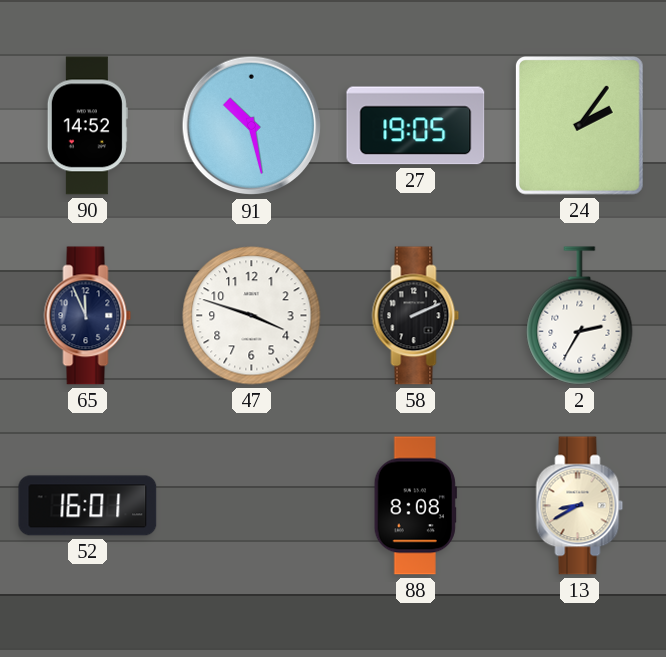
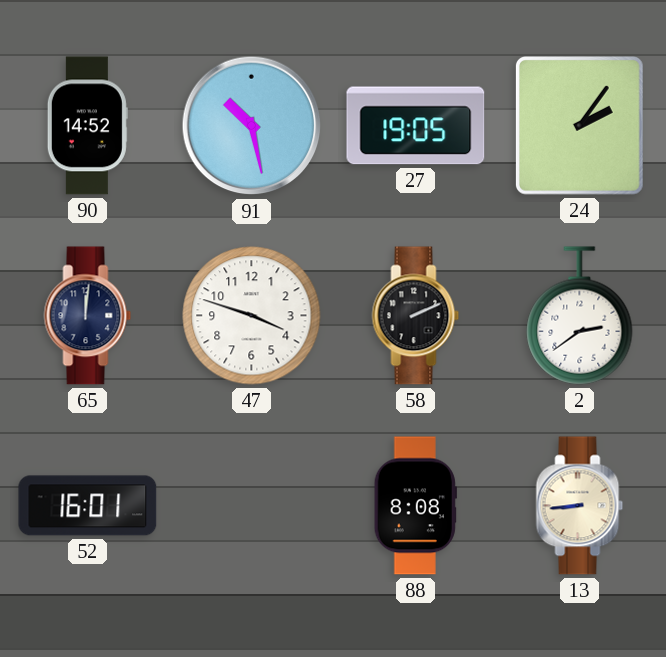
65: 11:56 -> 12:01
2: 2:35 -> 2:39
13: 8:40 -> 8:44
